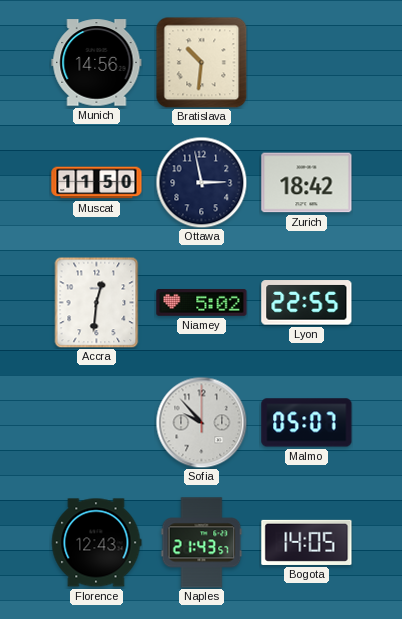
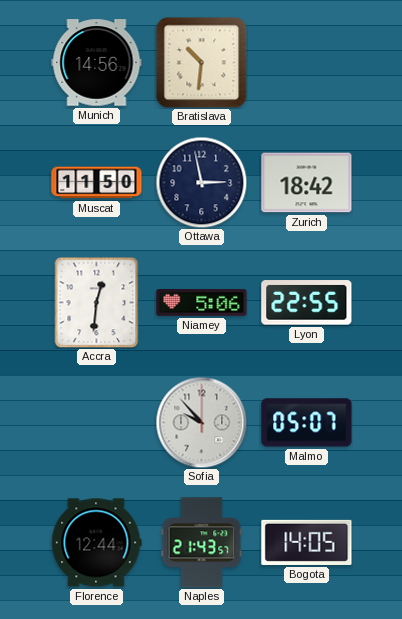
Niamey: 5:02 -> 5:06
Florence: 12:43 -> 12:44
